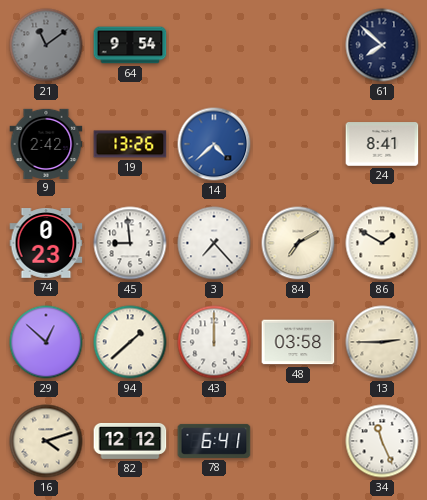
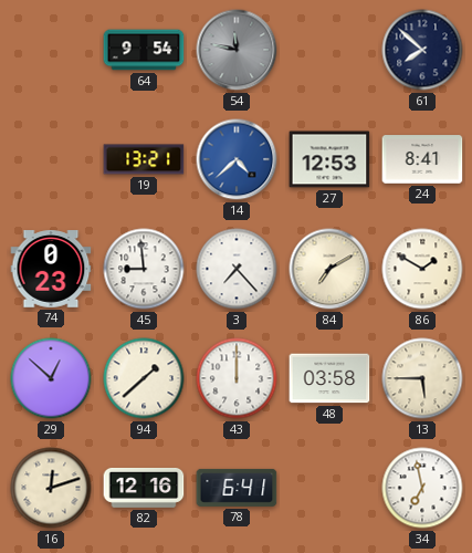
21: 11:09 -> none
54: none -> 11:47
9: 2:42 -> none
19: 13:26 -> 13:21
27: none -> 12:53
13: 2:45 -> 5:45
16: 4:12 -> 12:12
82: 12:12 -> 12:16
34: 11:26 -> 6:58
